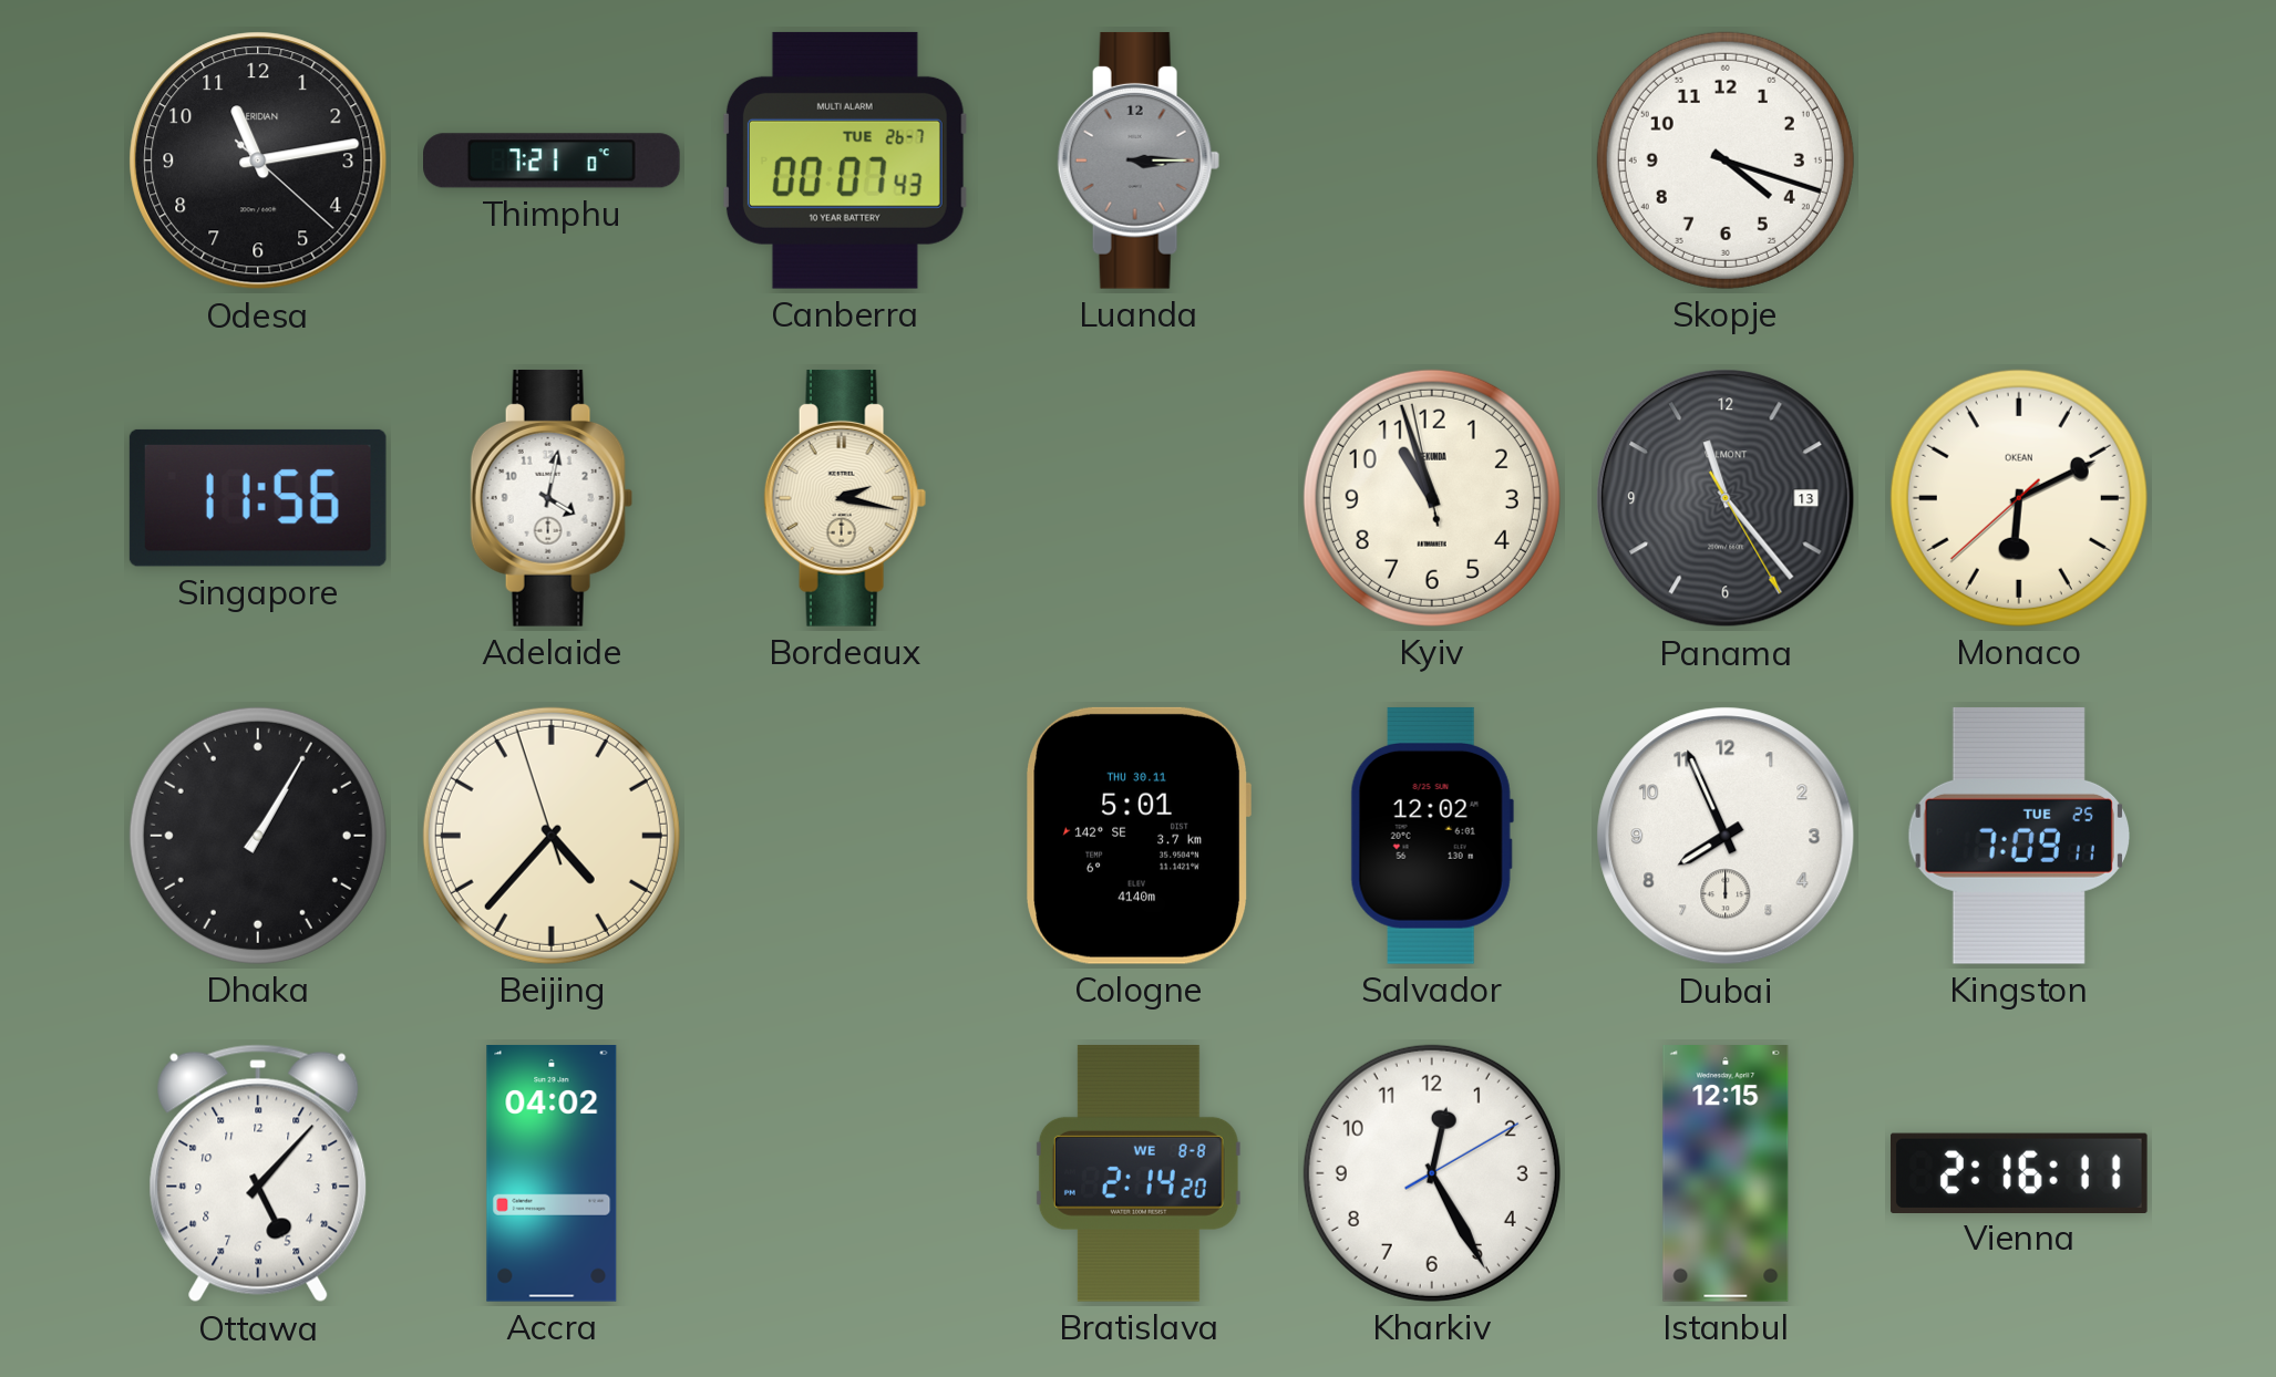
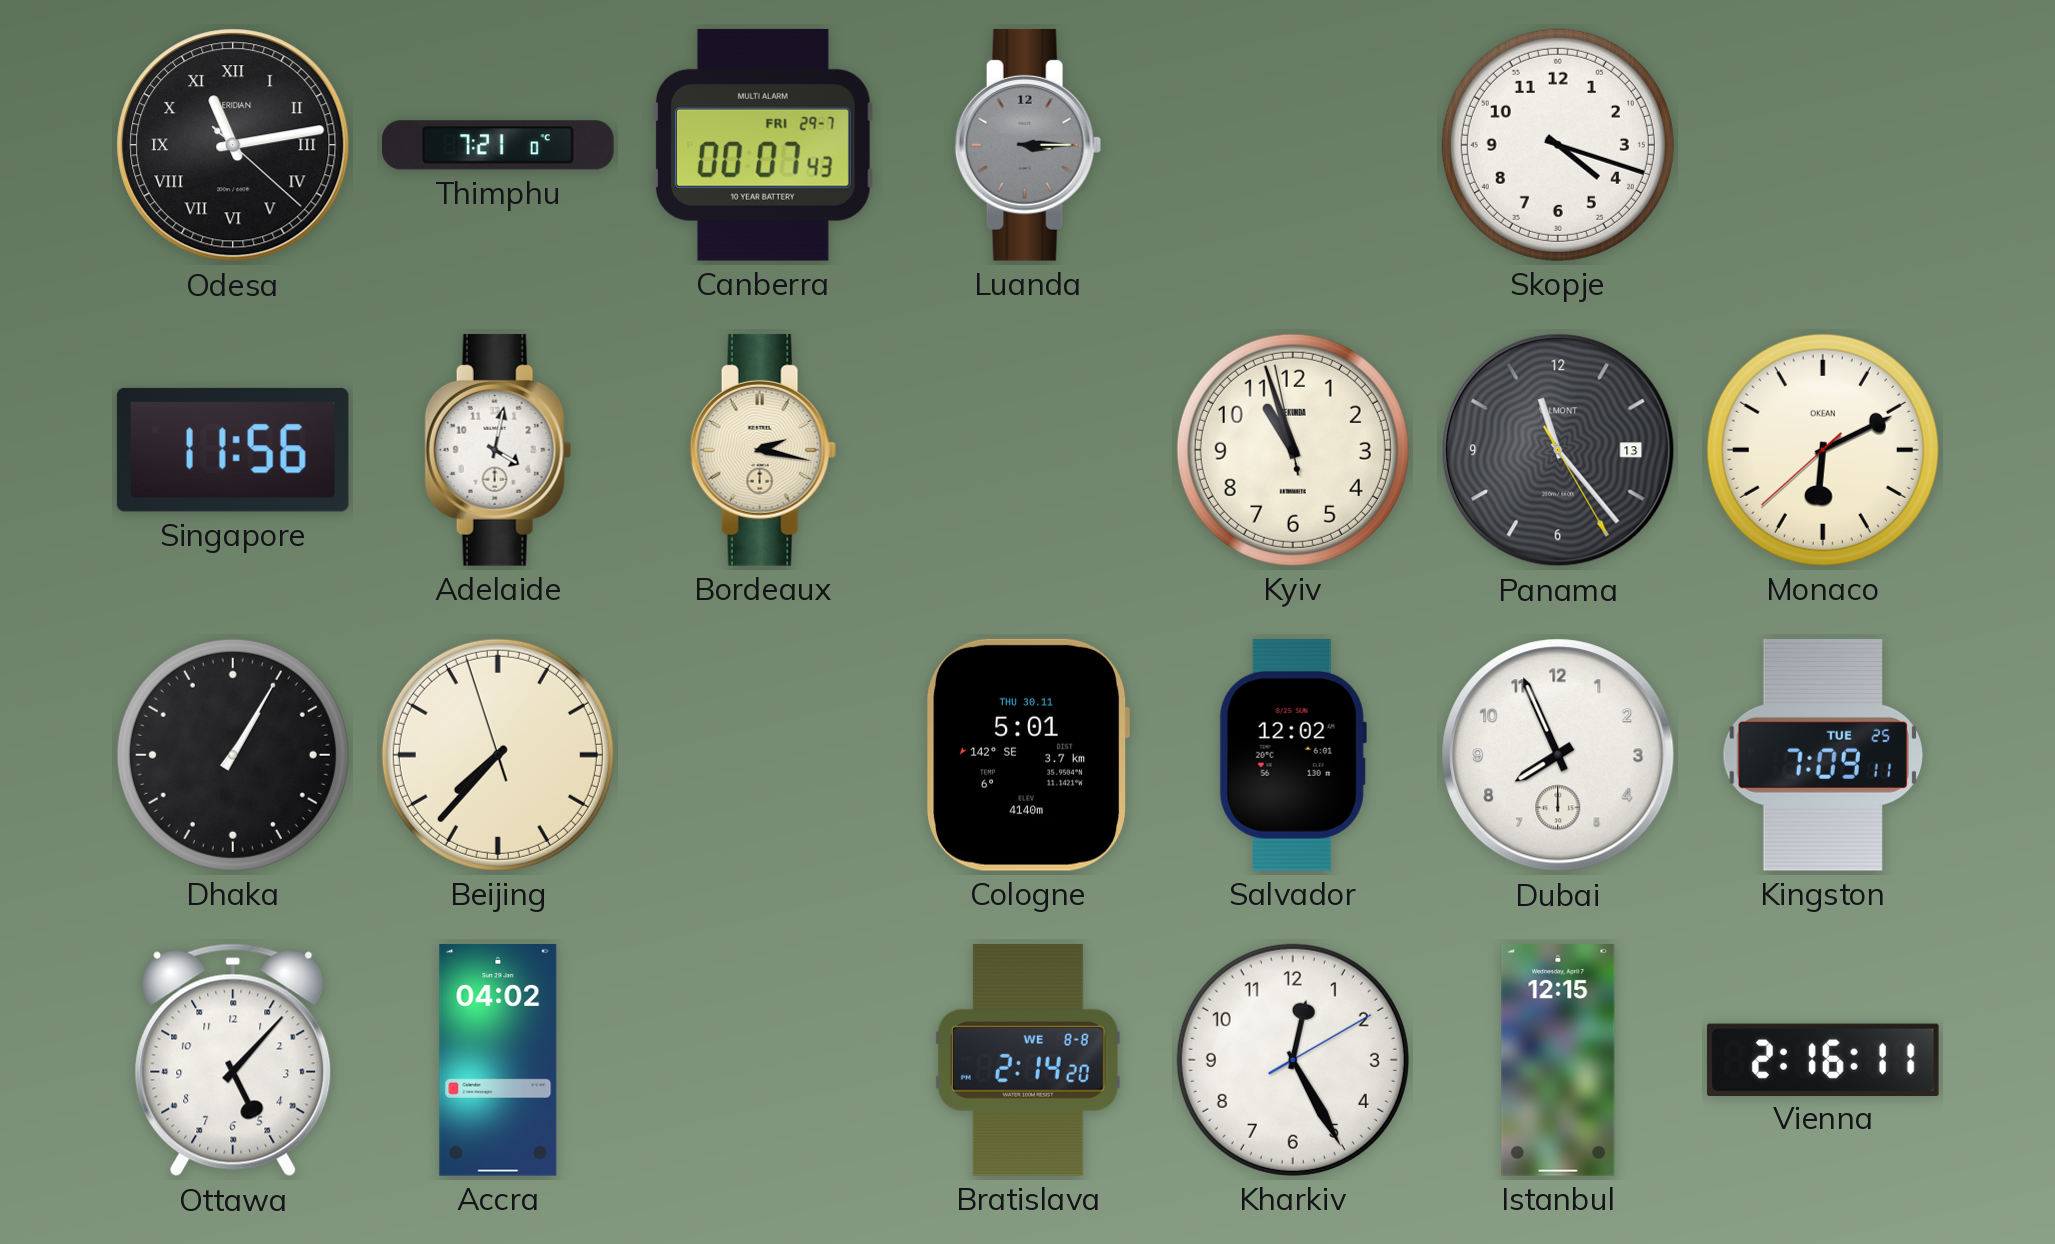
Odesa numerals: Arabic -> Roman
Canberra date: TUE 26-7 -> FRI 29-7
Beijing: 4:36 -> 7:36
